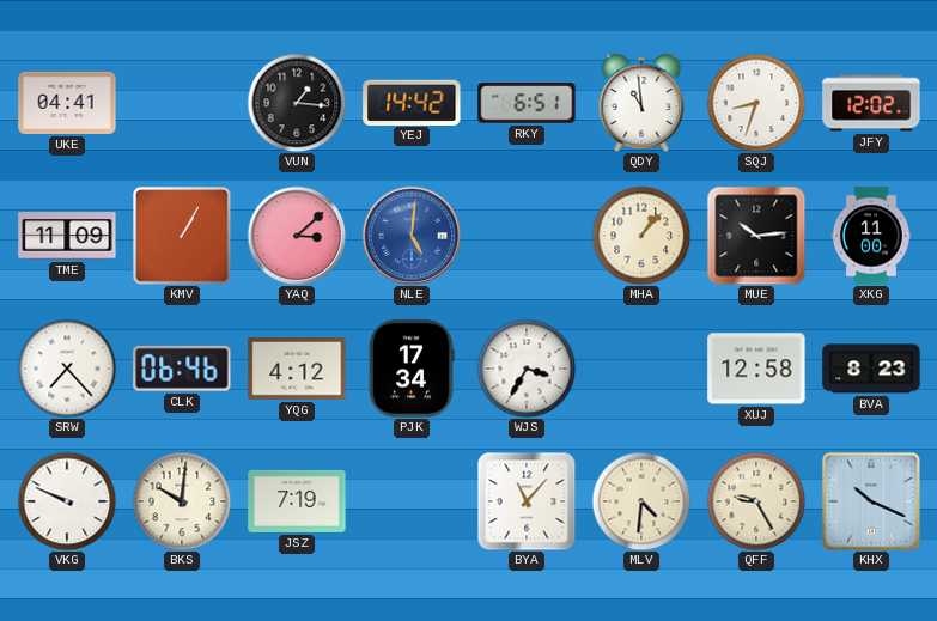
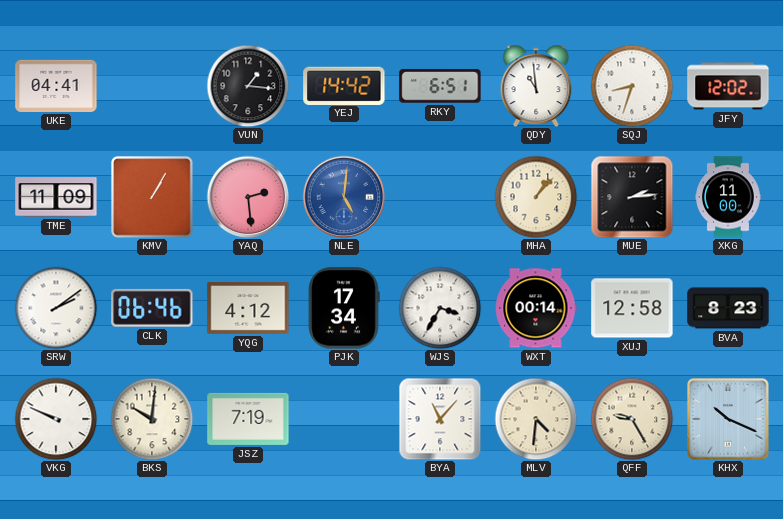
YAQ: 3:08 -> 2:29
MUE: 10:14 -> 2:14
SRW: 7:23 -> 2:09
WXT: none -> 00:14
